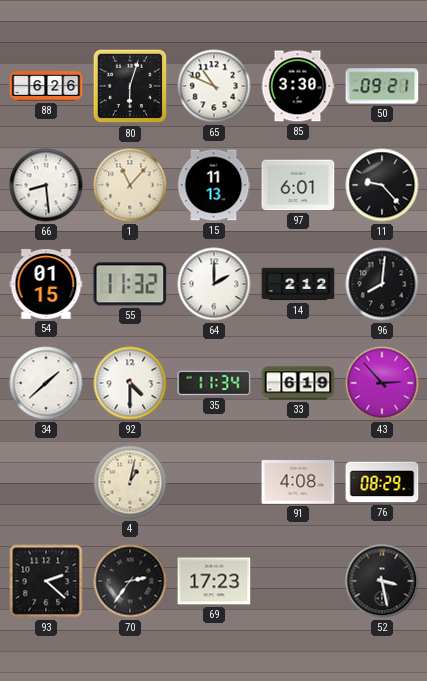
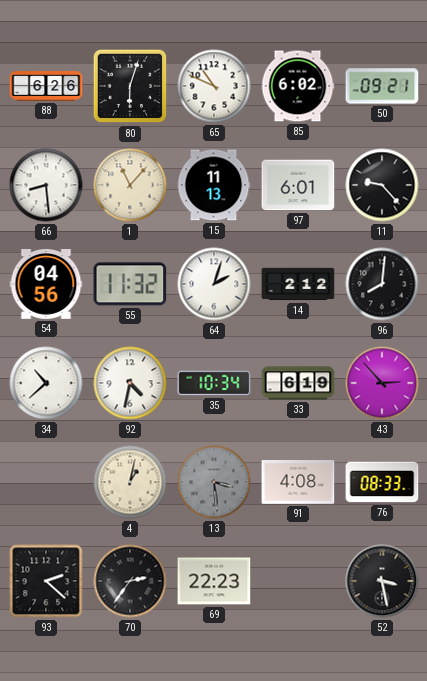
85: 3:30 -> 6:02
54: 01:15 -> 04:56
64: 2:00 -> 2:03
34: 1:38 -> 10:38
92: 4:30 -> 4:32
35: 11:34 -> 10:34
13: none -> 3:29
76: 08:29 -> 08:33
69: 17:23 -> 22:23
